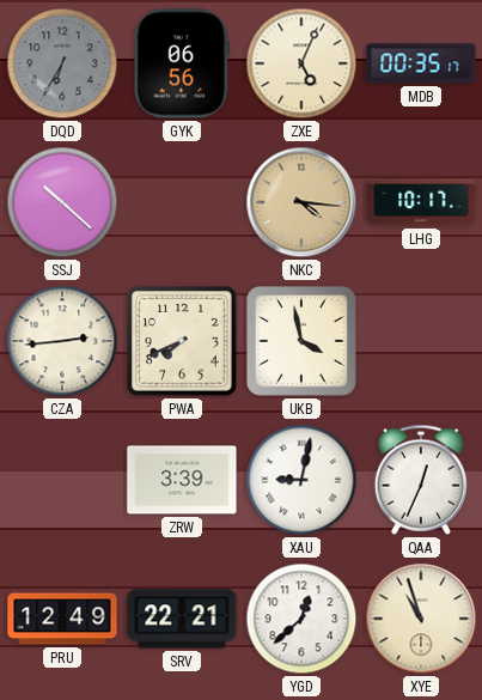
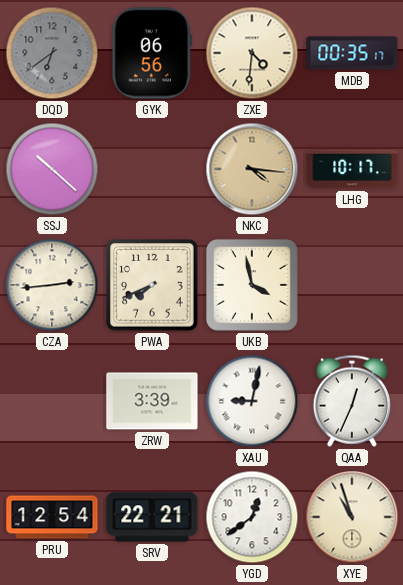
DQD: 6:35 -> 6:39
ZXE: 5:04 -> 4:31
PRU: 12:49 -> 12:54
YGD: 12:38 -> 12:39
